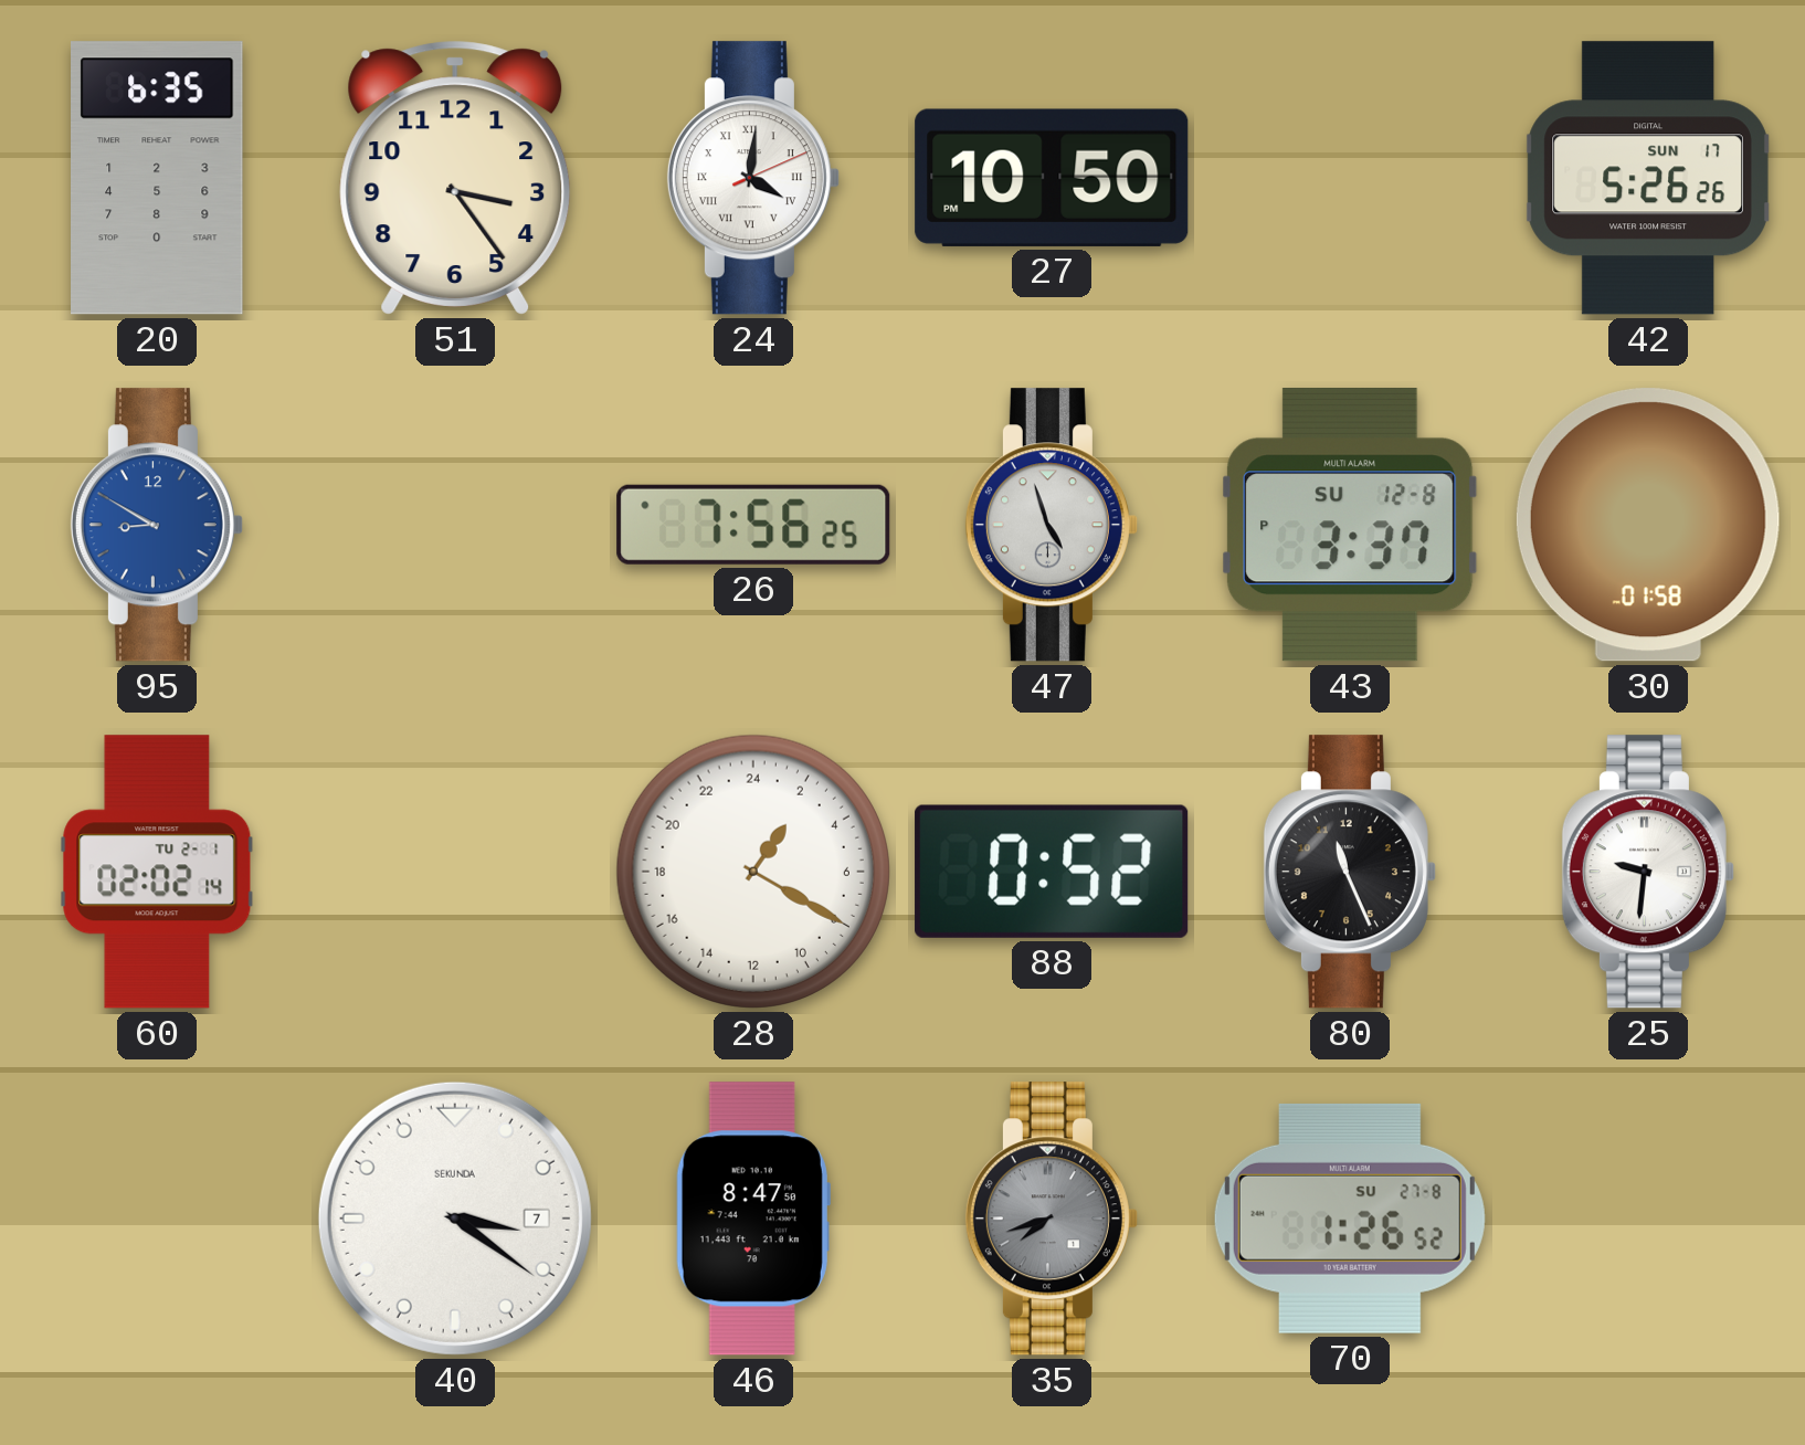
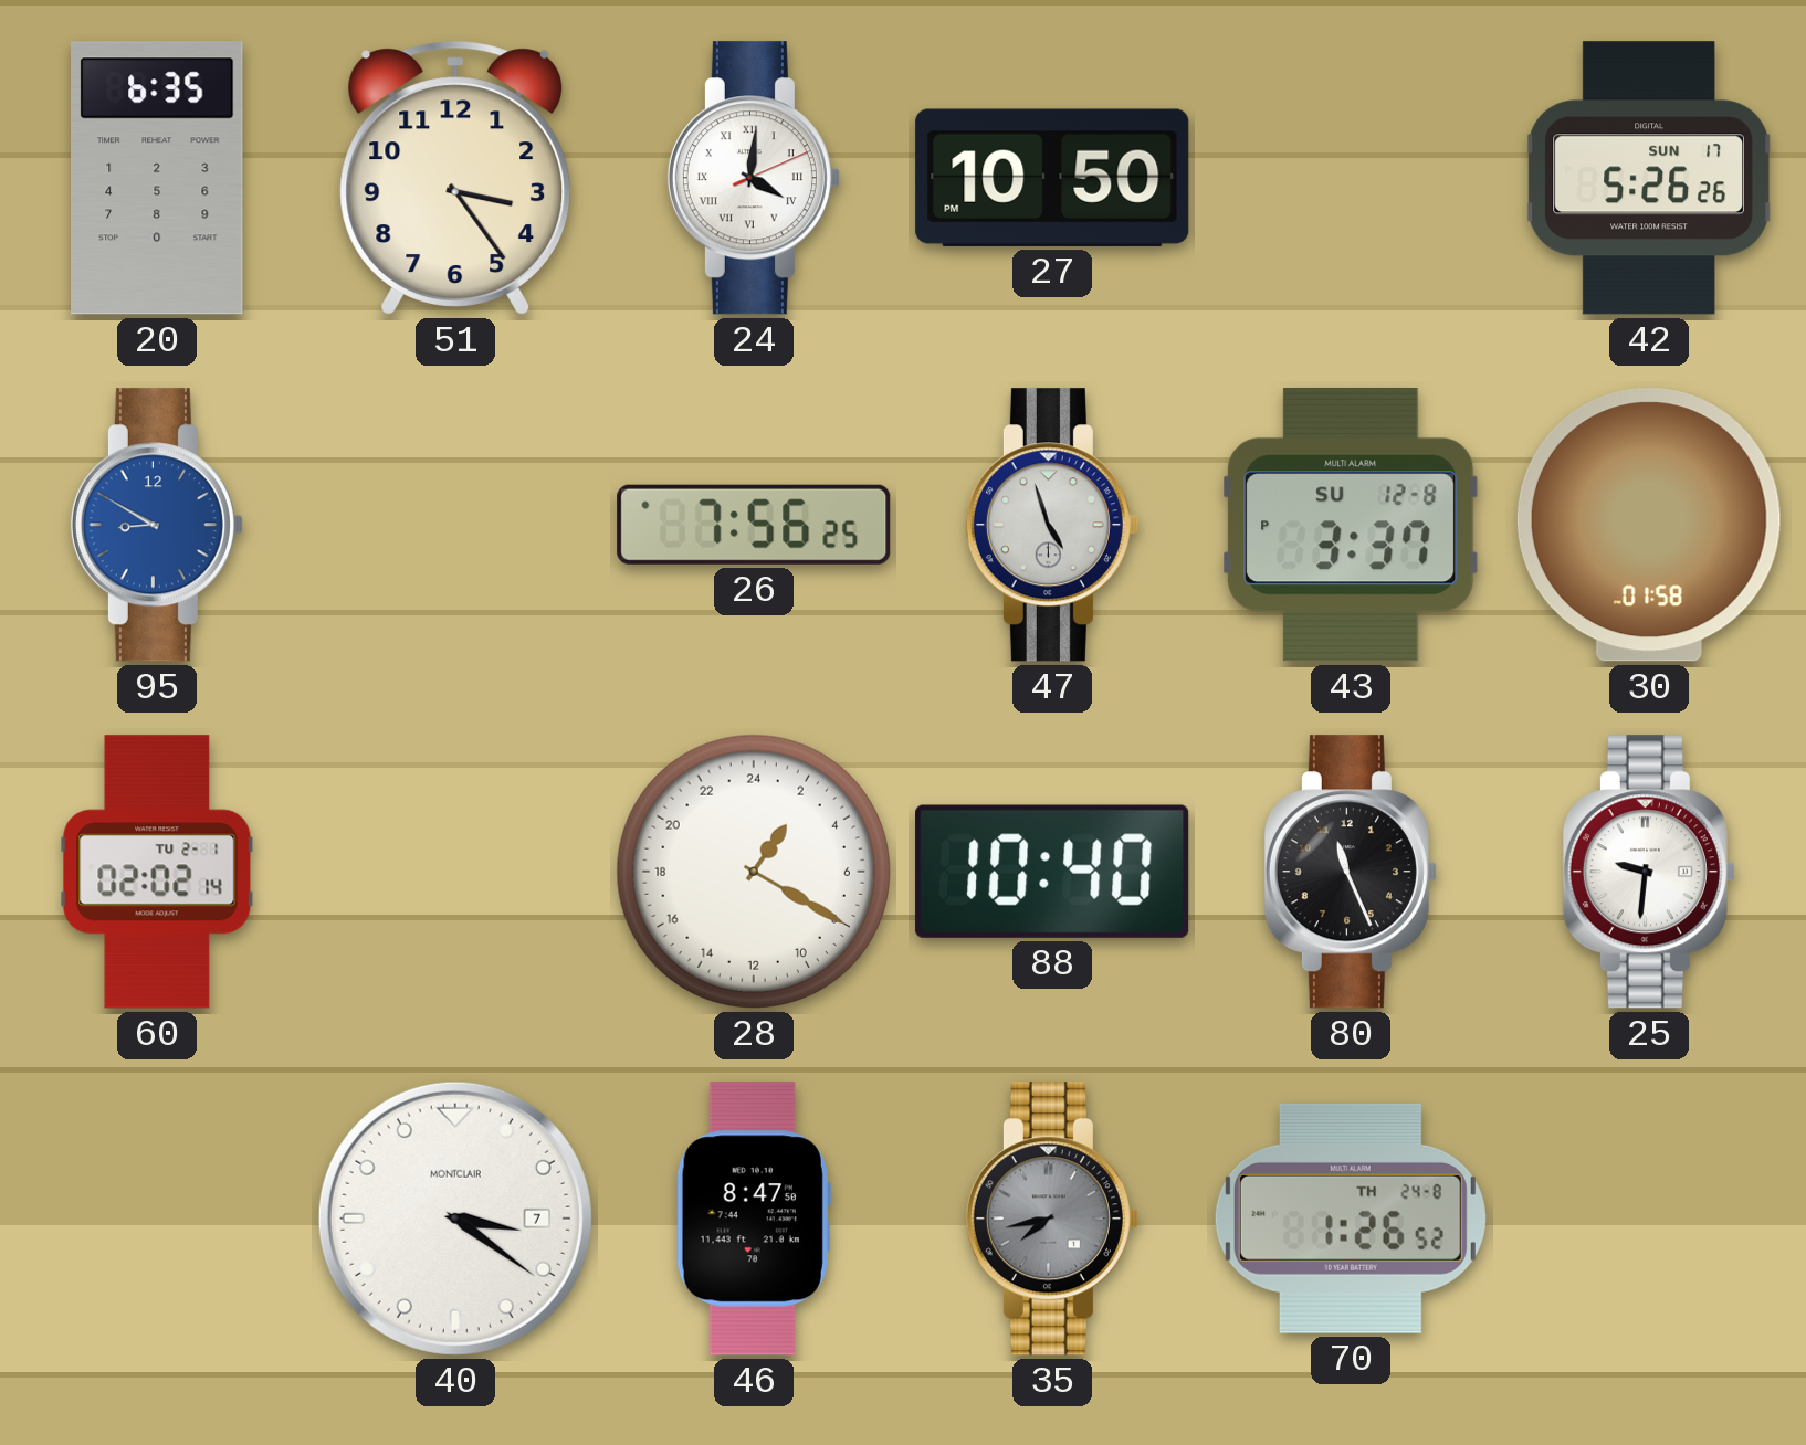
88: 0:52 -> 10:40
40 brand: SEKUNDA -> MONTCLAIR
35: 7:42 -> 7:43
70 date: SU 27-8 -> TH 24-8
